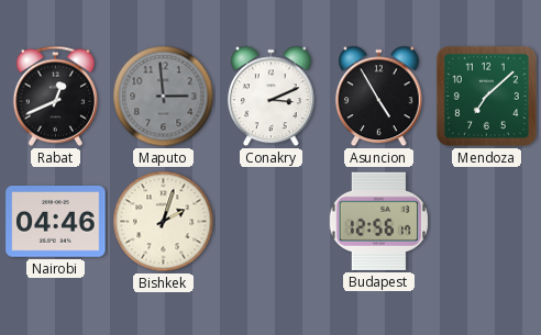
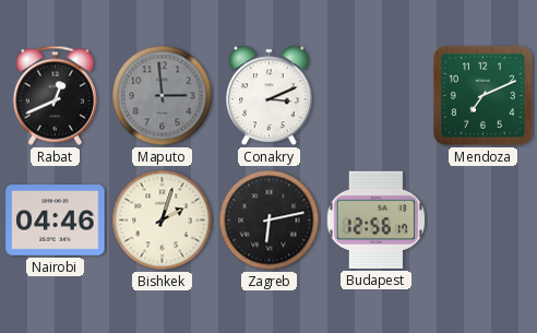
Asuncion: 4:55 -> none
Mendoza: 7:08 -> 7:11
Zagreb: none -> 6:13
